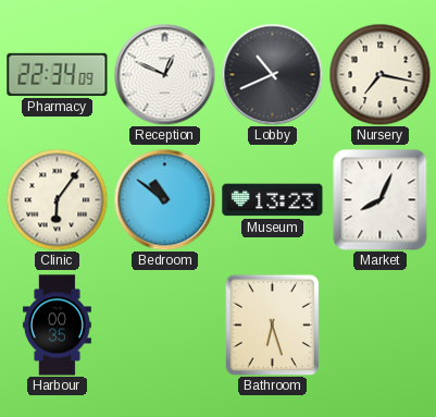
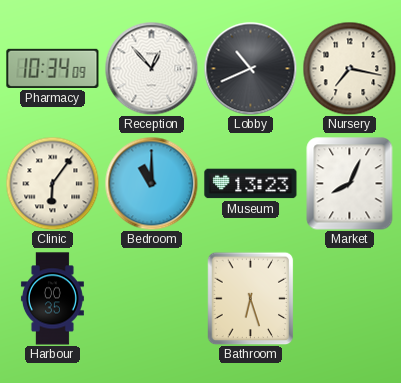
Pharmacy: 22:34 -> 10:34
Reception: 12:49 -> 12:53
Bedroom: 10:51 -> 11:00
